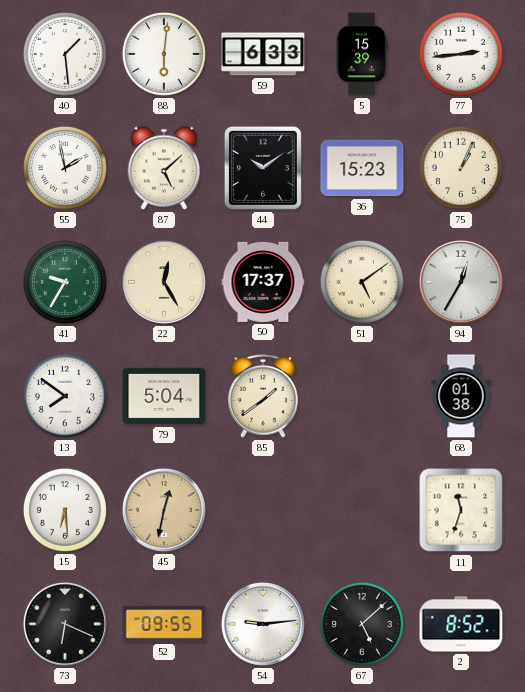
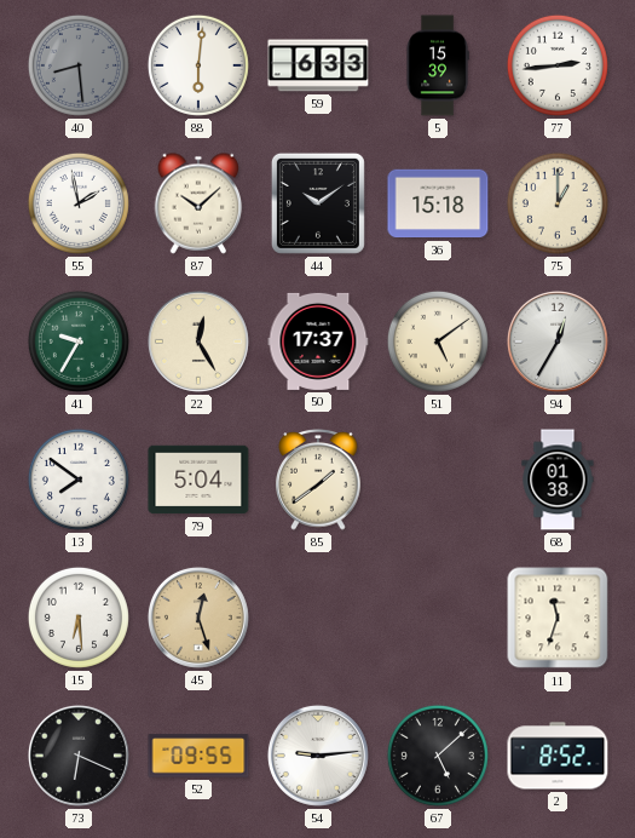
40: 1:29 -> 8:29
40 dial: white -> grey
87: 5:08 -> 10:08
36: 15:23 -> 15:18
75: 1:04 -> 1:00
45: 12:32 -> 12:27
